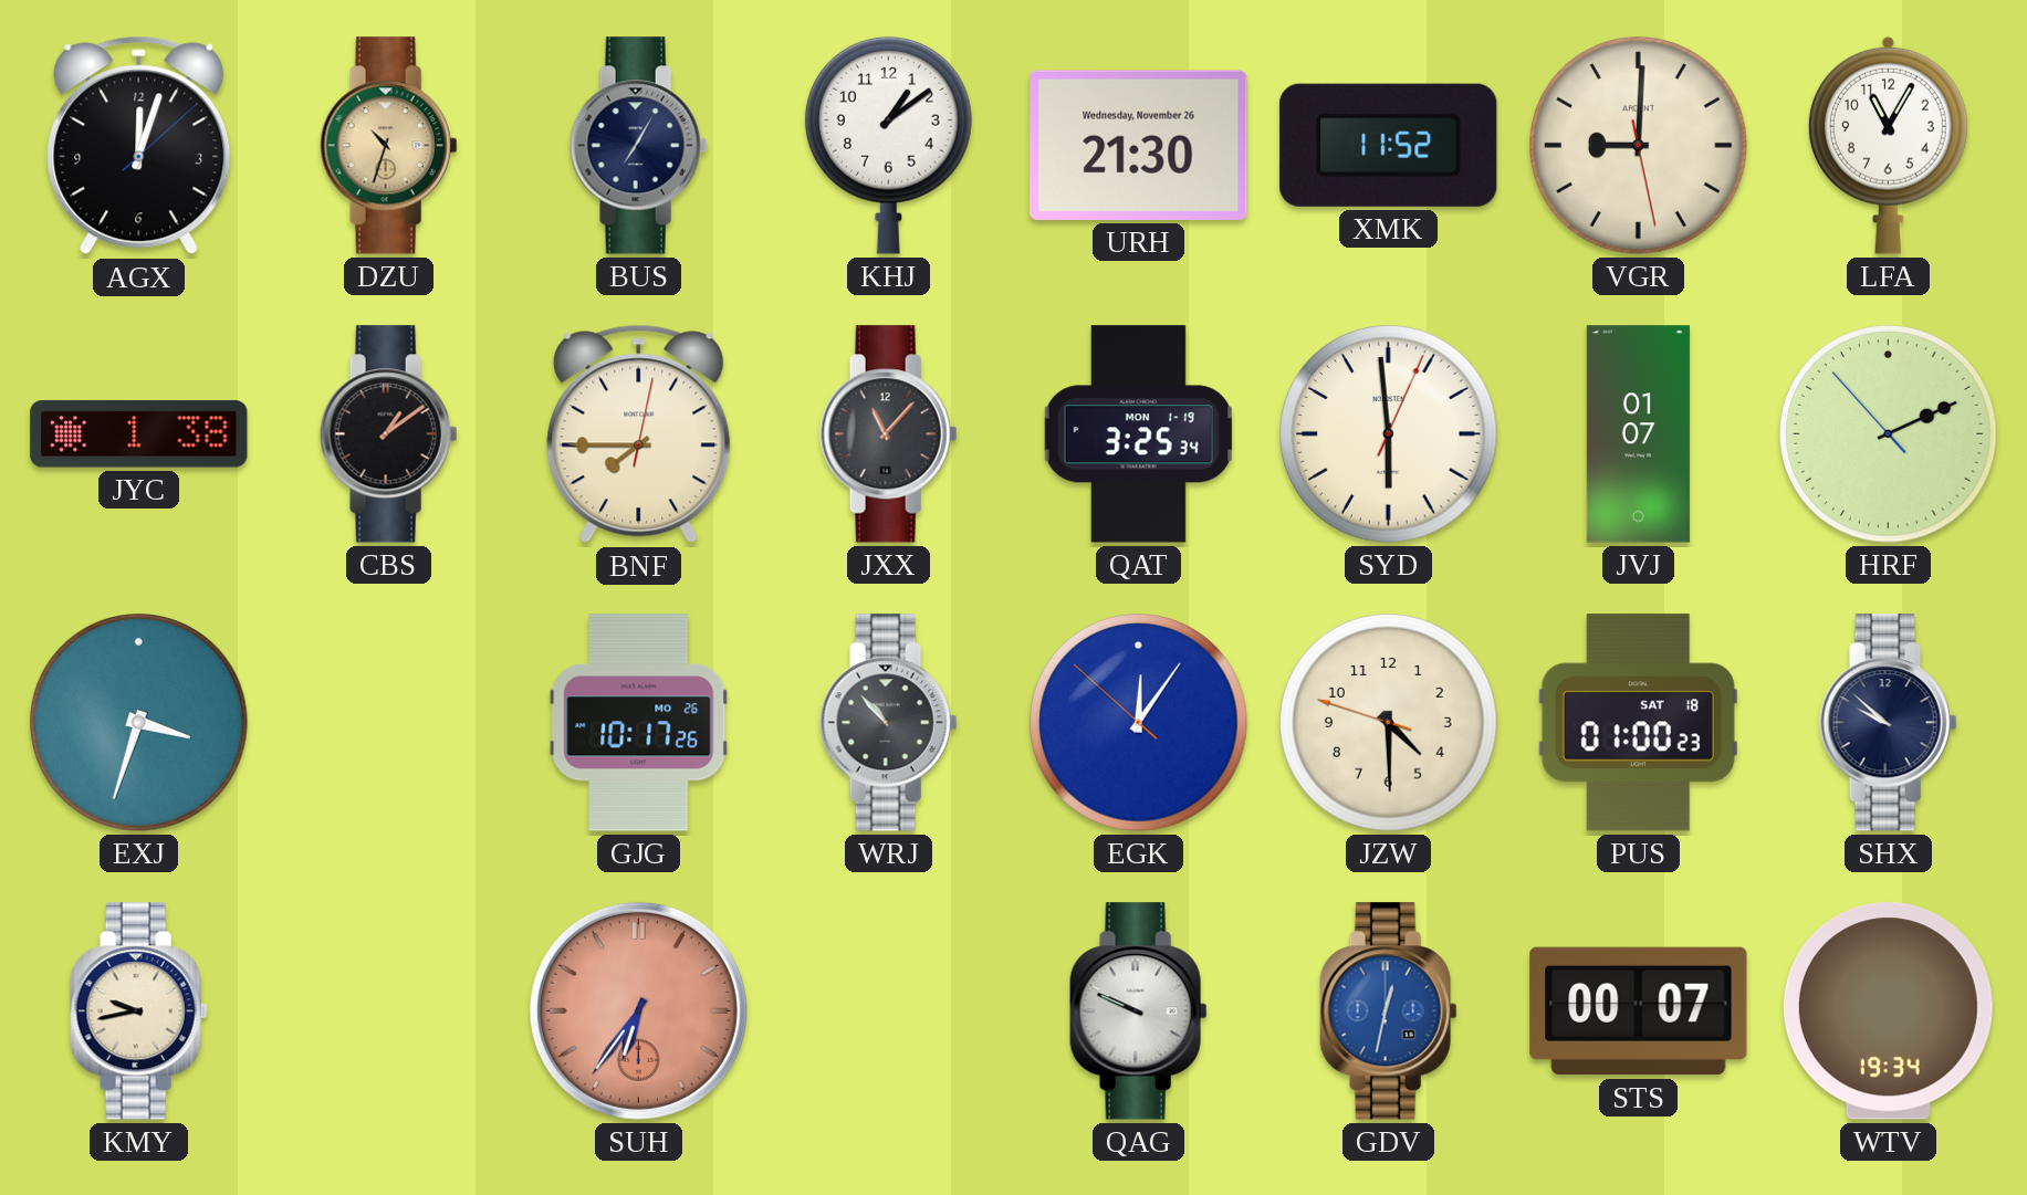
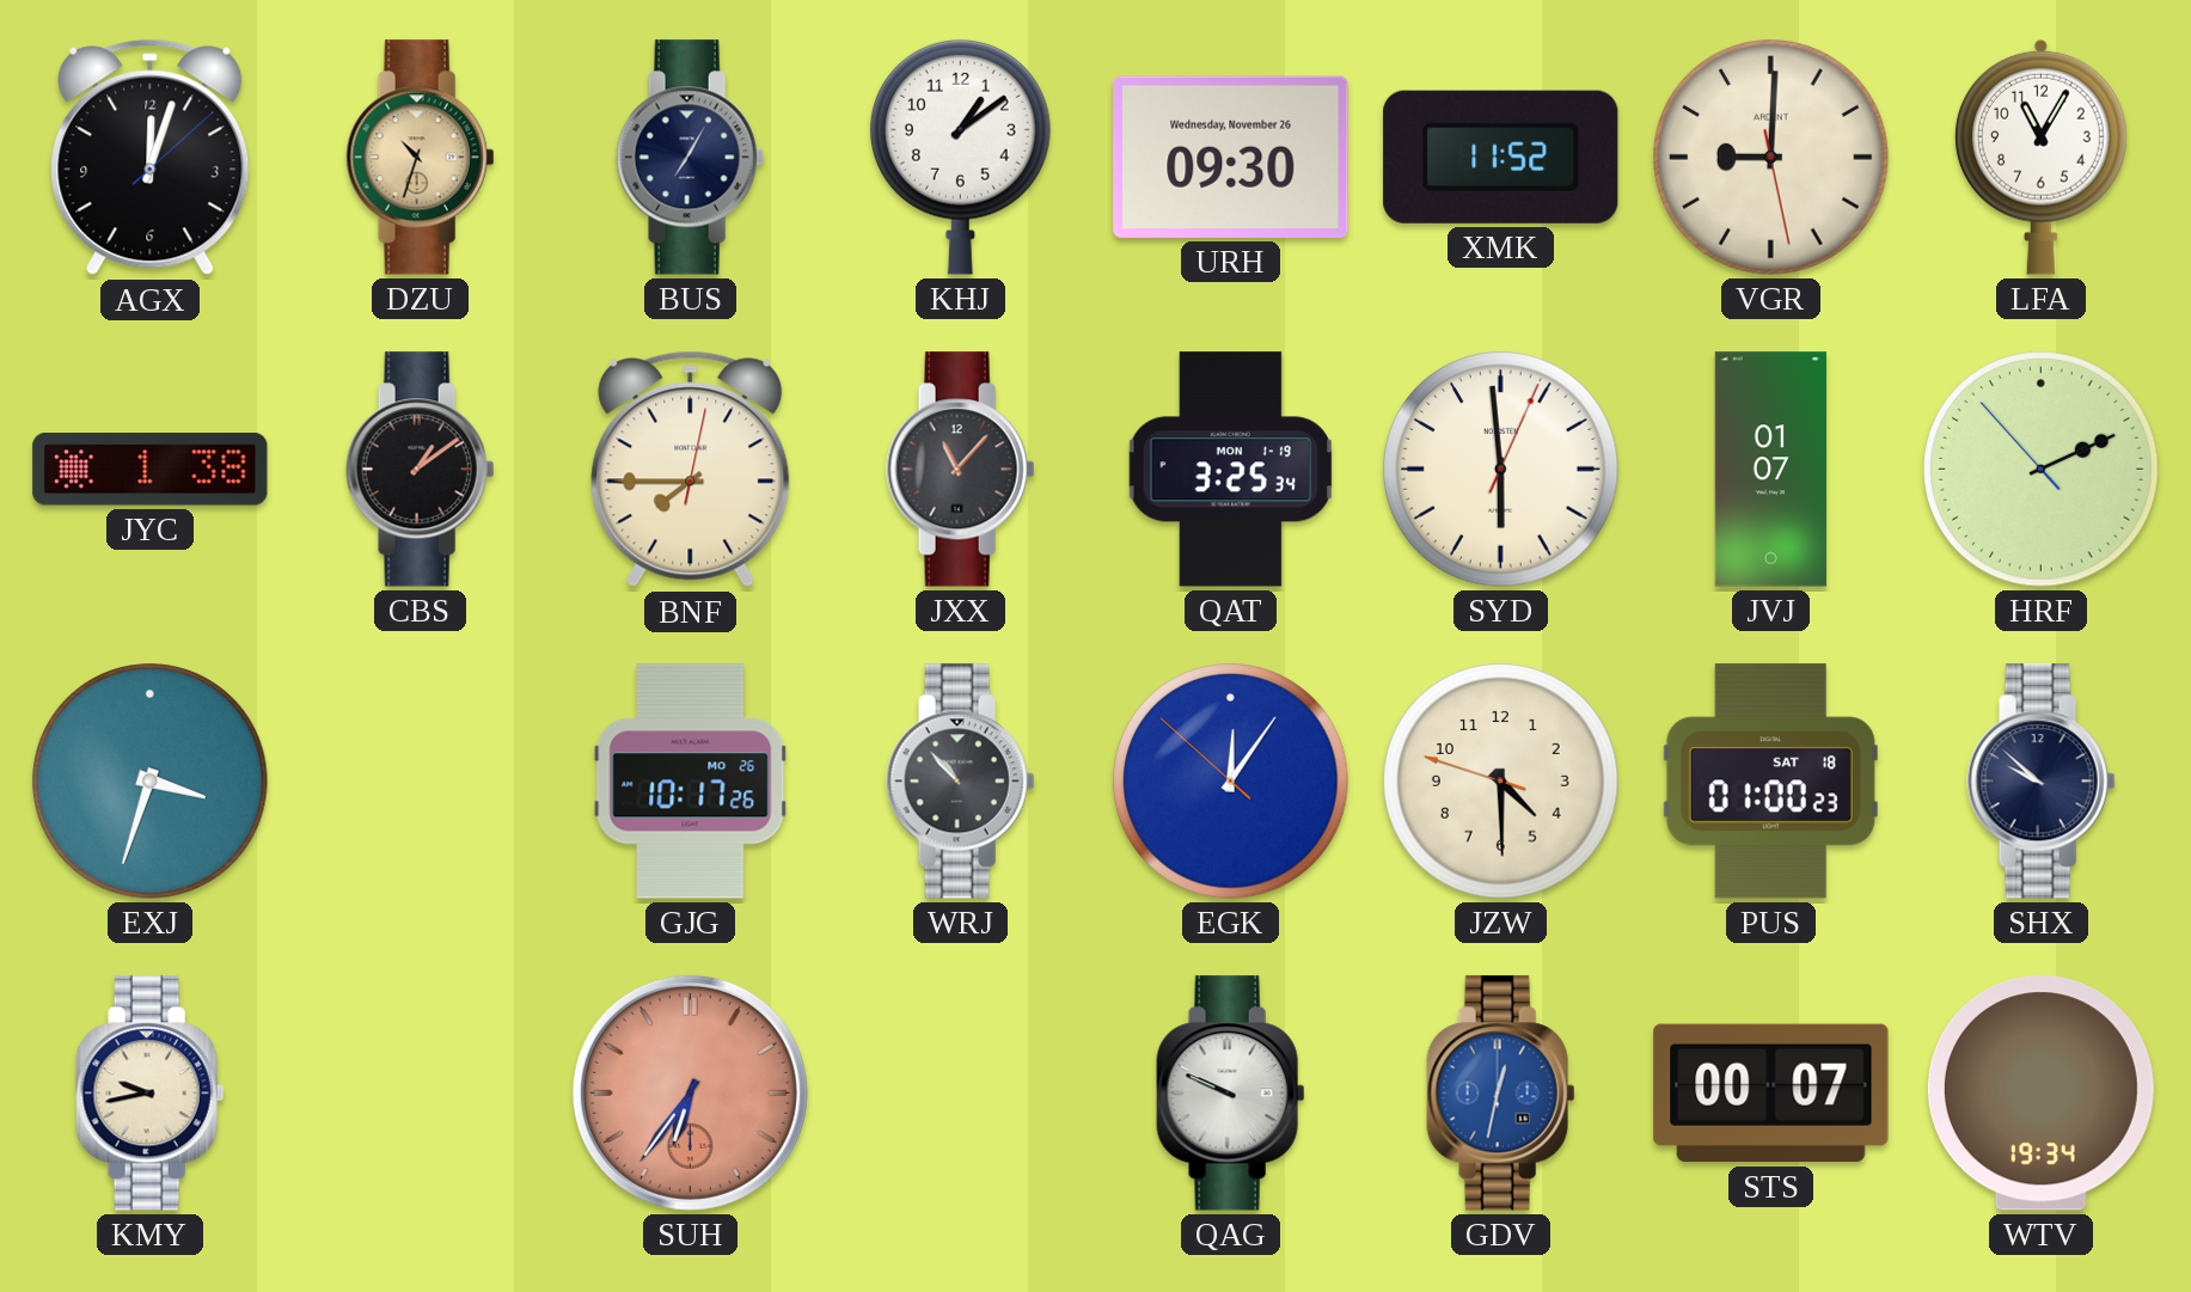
URH: 21:30 -> 09:30
